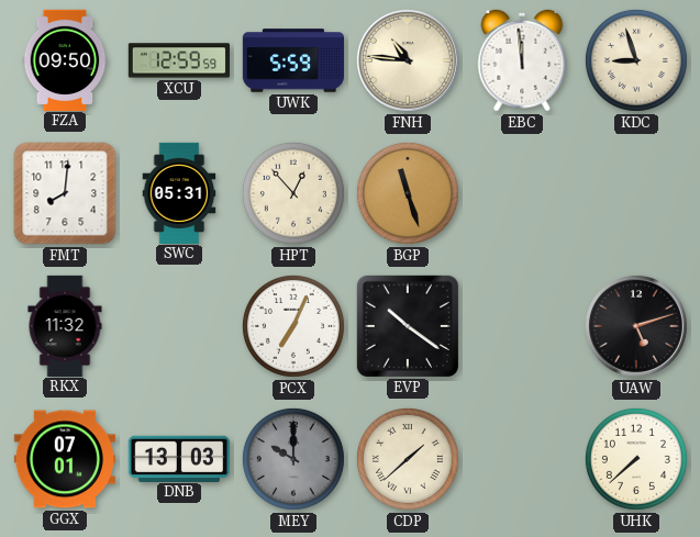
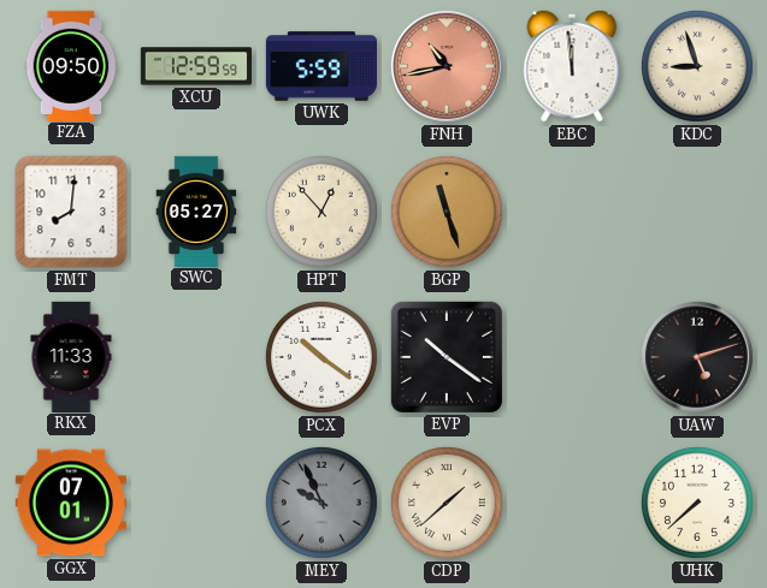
FNH: 10:46 -> 10:43
FNH dial: cream -> salmon
SWC: 05:31 -> 05:27
RKX: 11:32 -> 11:33
PCX: 7:04 -> 10:21
DNB: 13:03 -> none
MEY: 10:00 -> 9:56
